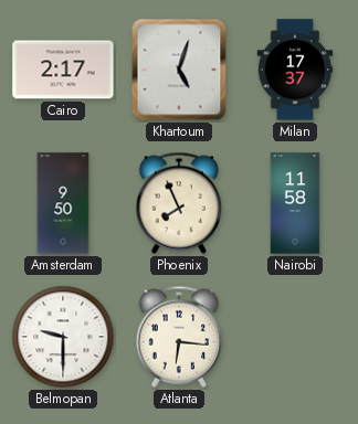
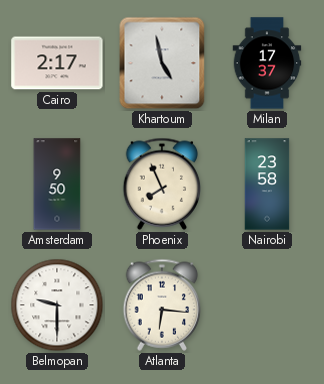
Khartoum: 5:03 -> 4:58
Nairobi: 11:58 -> 23:58
